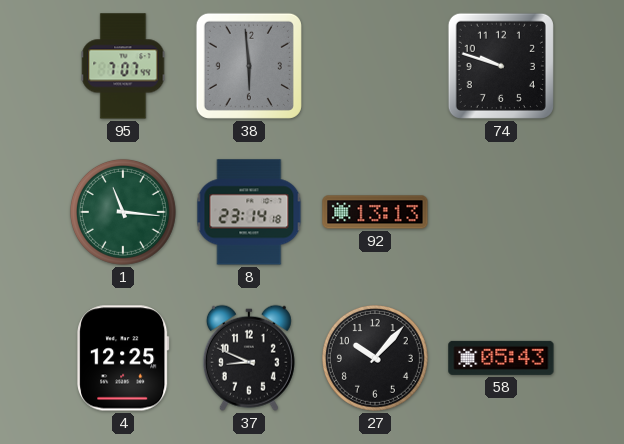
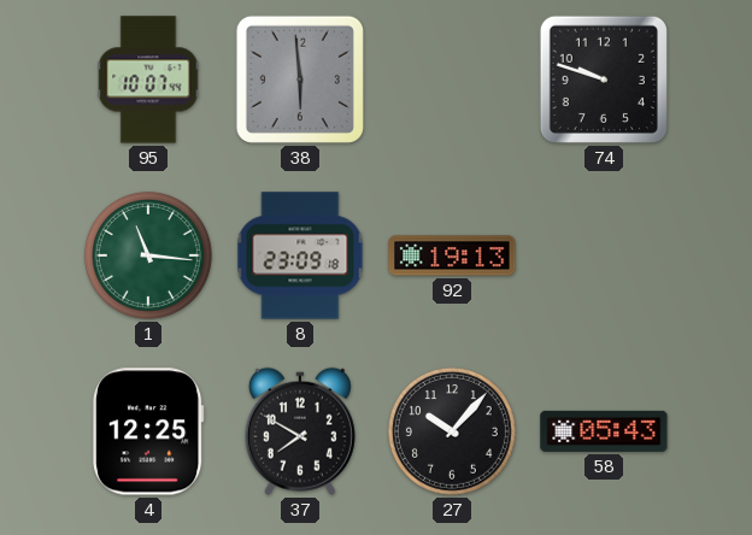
95: 7:07 -> 10:07
8: 23:14 -> 23:09
92: 13:13 -> 19:13
37: 8:49 -> 7:50
